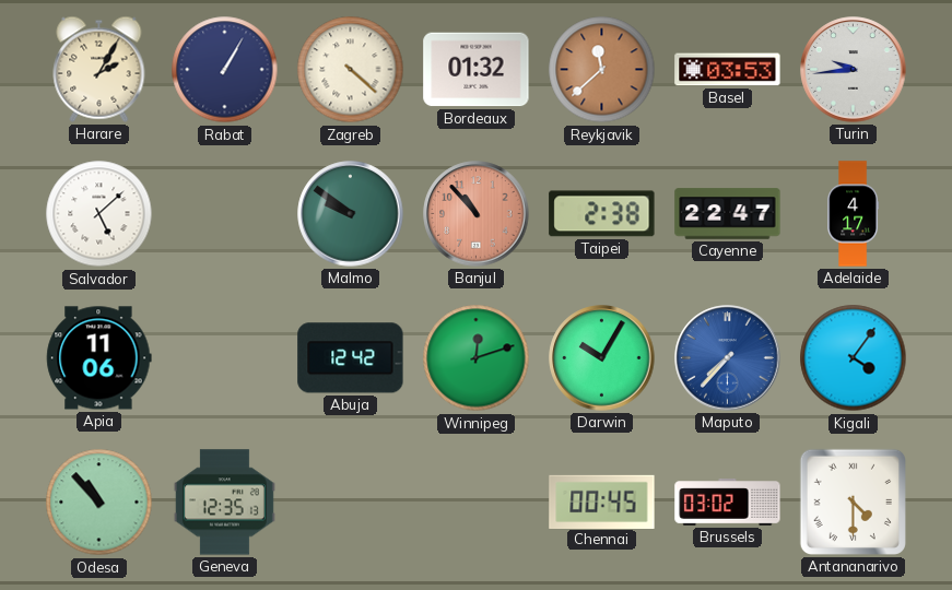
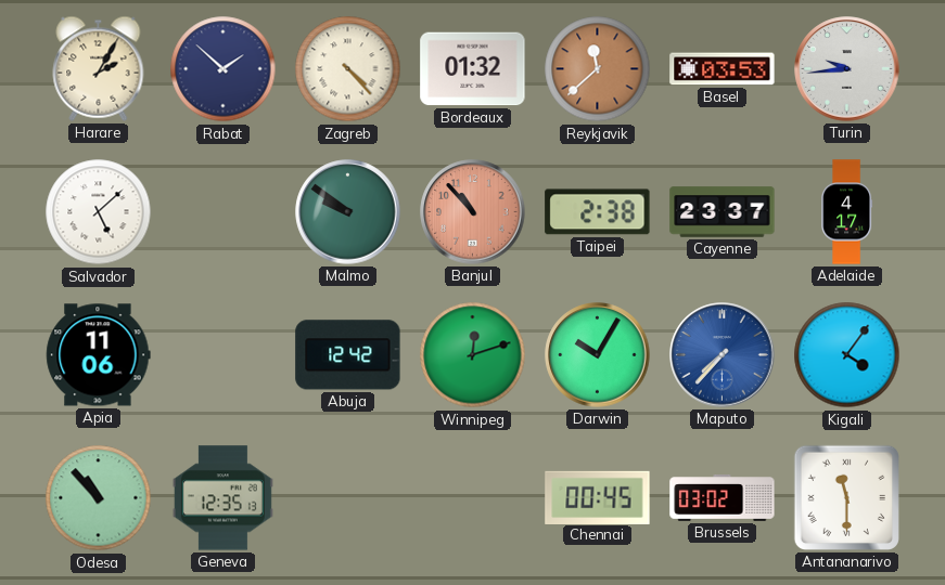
Rabat: 1:05 -> 1:52
Zagreb: 4:22 -> 4:23
Cayenne: 22:47 -> 23:37
Antananarivo: 4:30 -> 11:30
